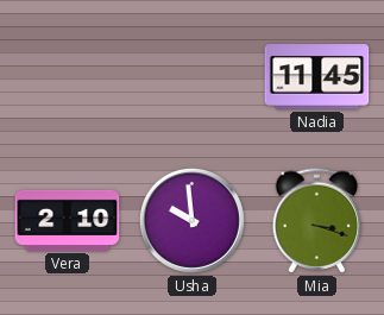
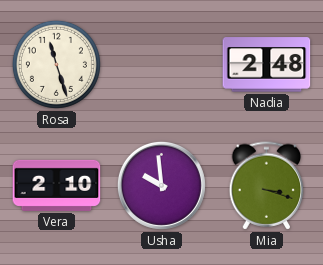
Rosa: none -> 11:27
Nadia: 11:45 -> 2:48
